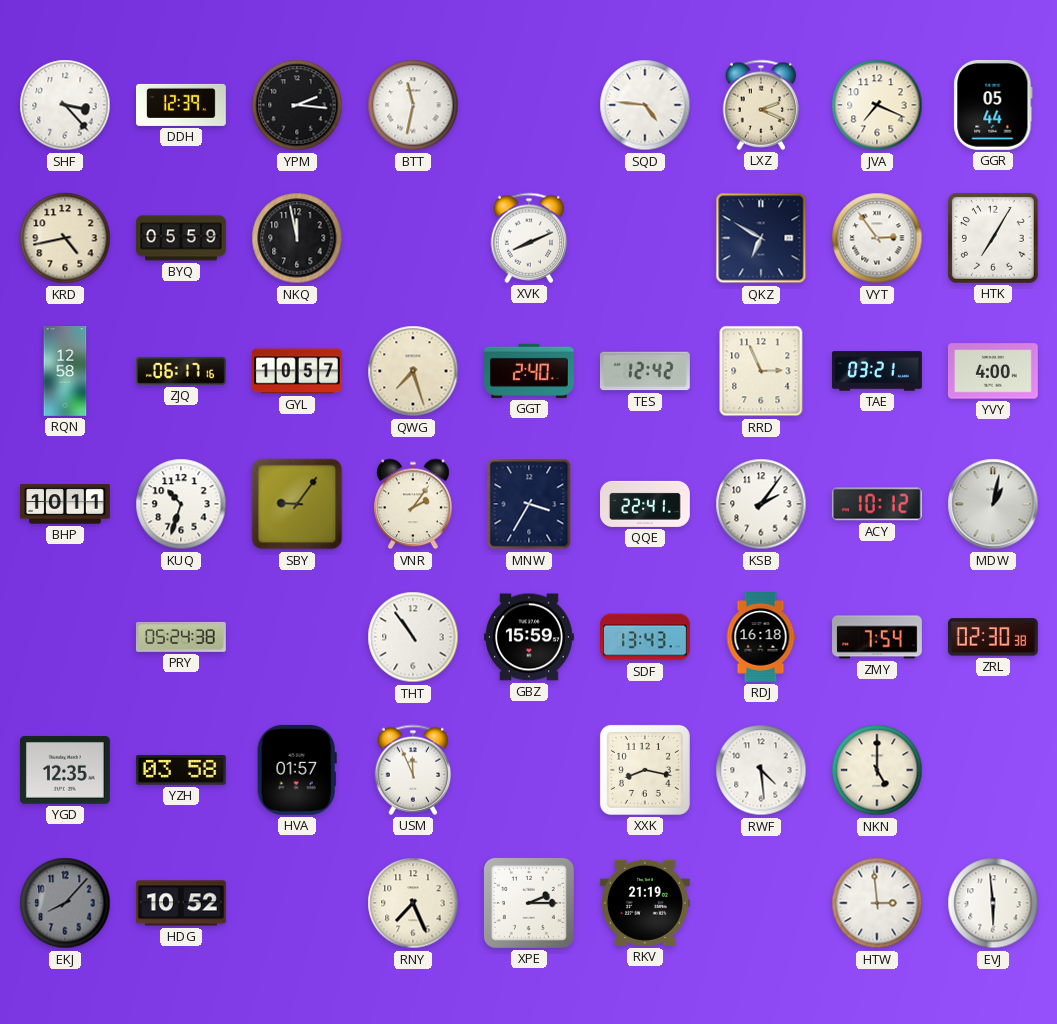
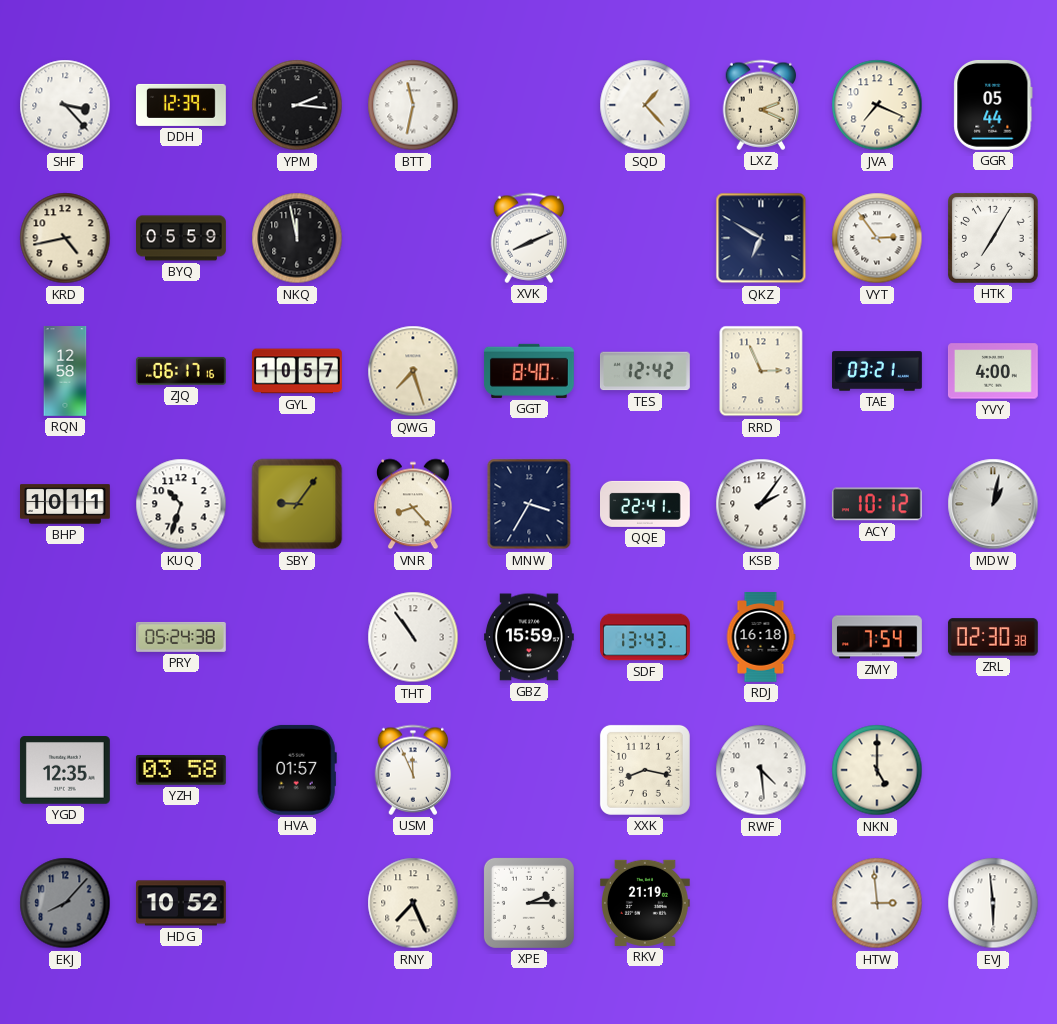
SQD: 4:46 -> 1:23
GGT: 2:40 -> 8:40
VNR: 2:06 -> 8:23
